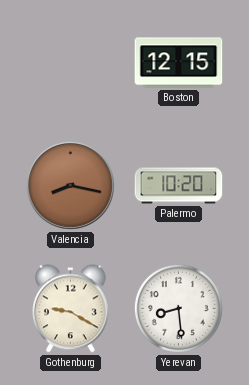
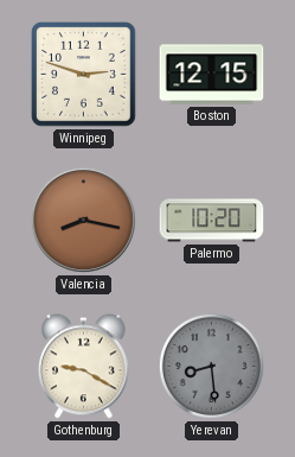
Winnipeg: none -> 2:48
Yerevan dial: white -> grey
